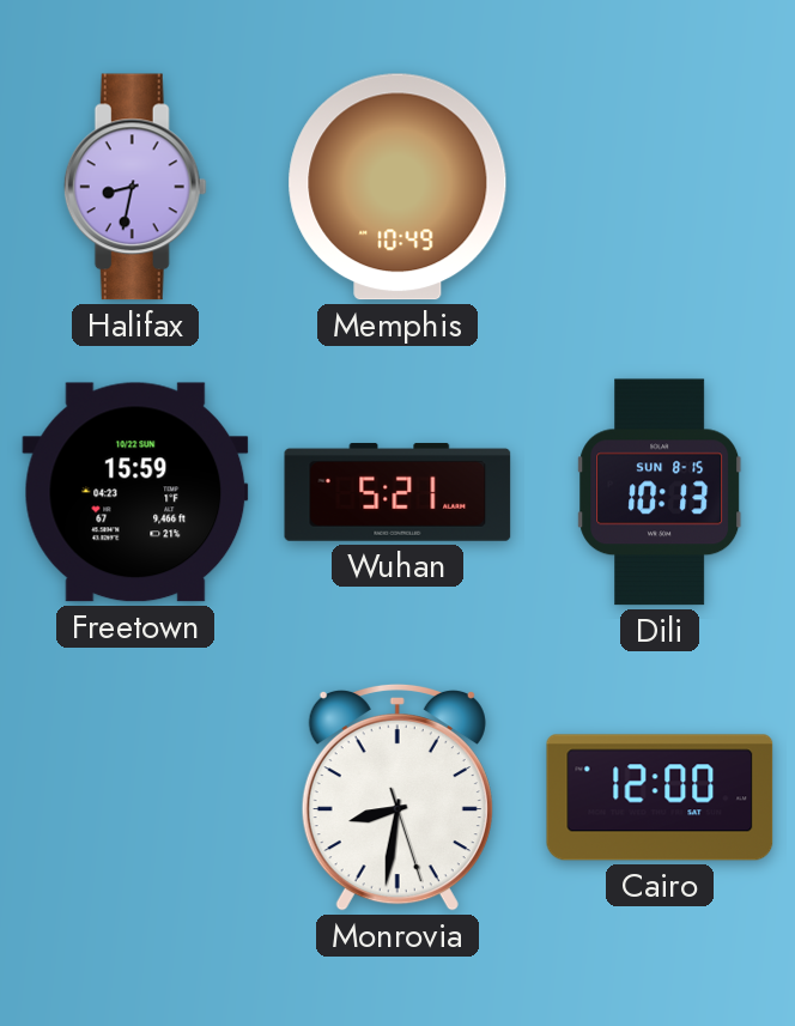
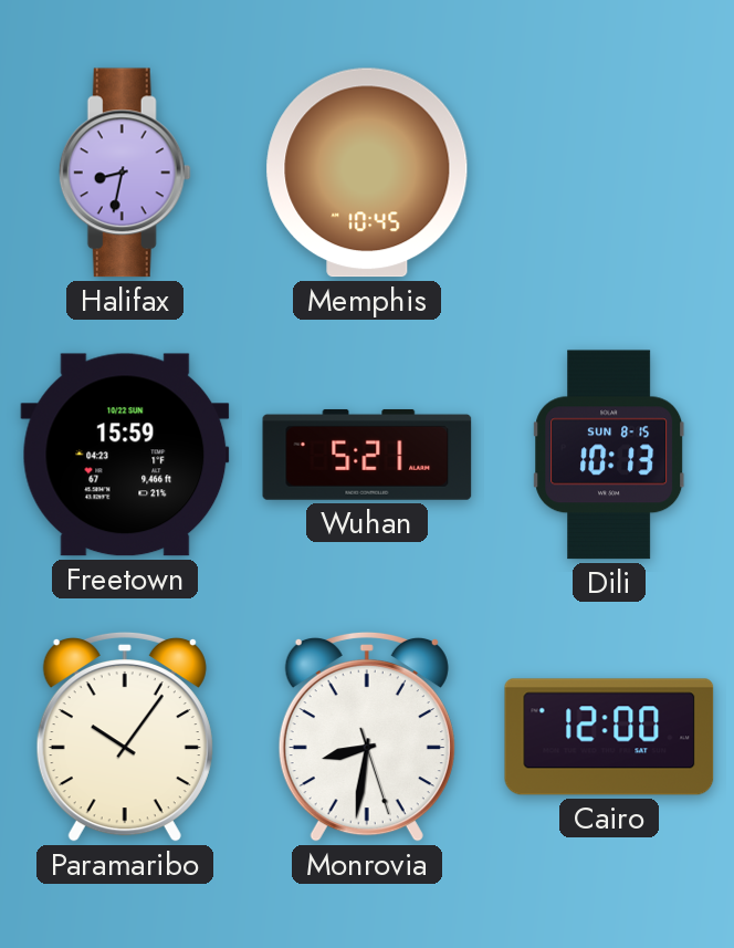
Memphis: 10:49 -> 10:45
Paramaribo: none -> 10:06
